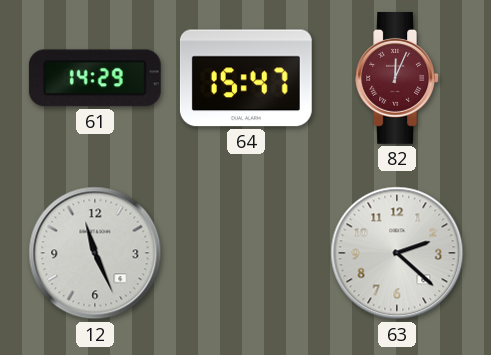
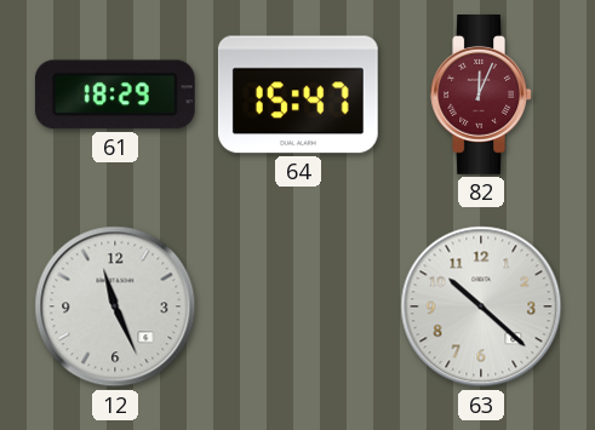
61: 14:29 -> 18:29
63: 2:22 -> 10:22
